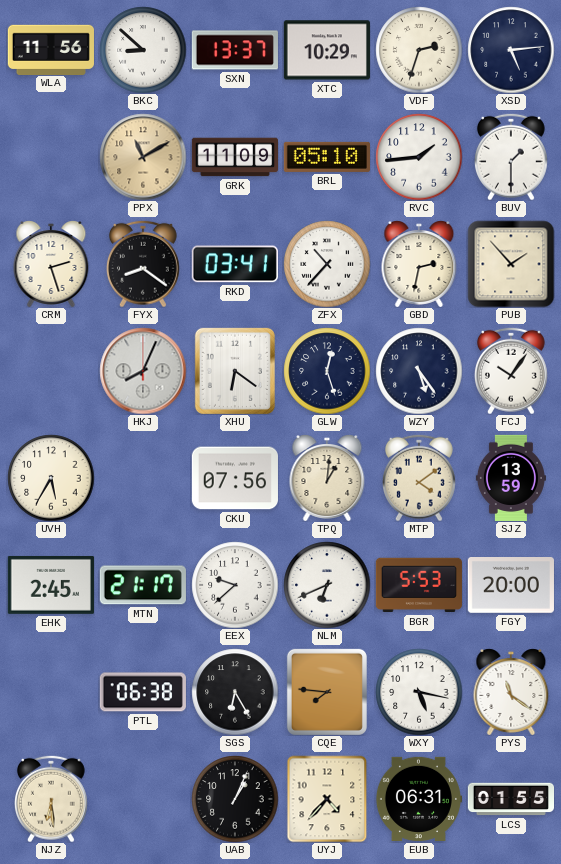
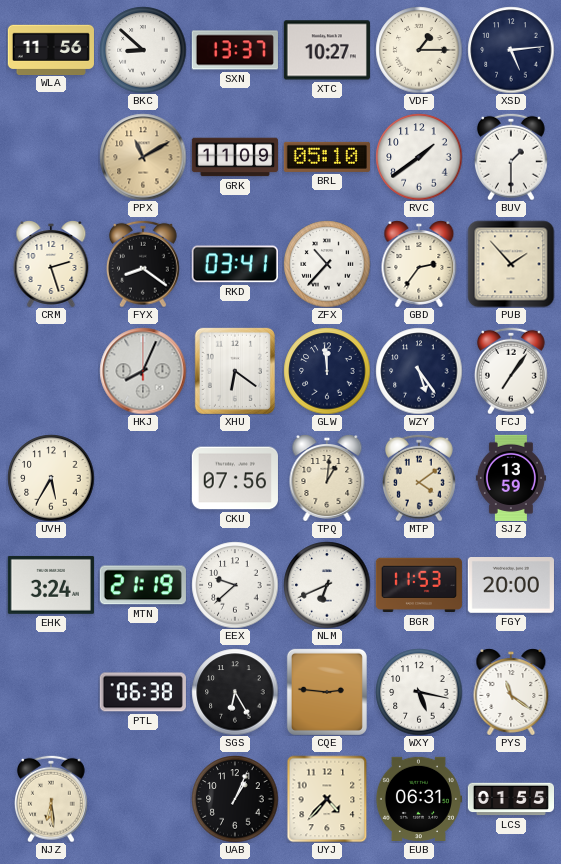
XTC: 10:29 -> 10:27
VDF: 2:33 -> 1:15
RVC: 1:44 -> 1:39
GBD: 2:32 -> 2:36
GLW: 12:27 -> 11:59
FCJ: 10:06 -> 7:06
EHK: 2:45 -> 3:24
MTN: 21:17 -> 21:19
BGR: 5:53 -> 11:53
CQE: 7:46 -> 2:46
